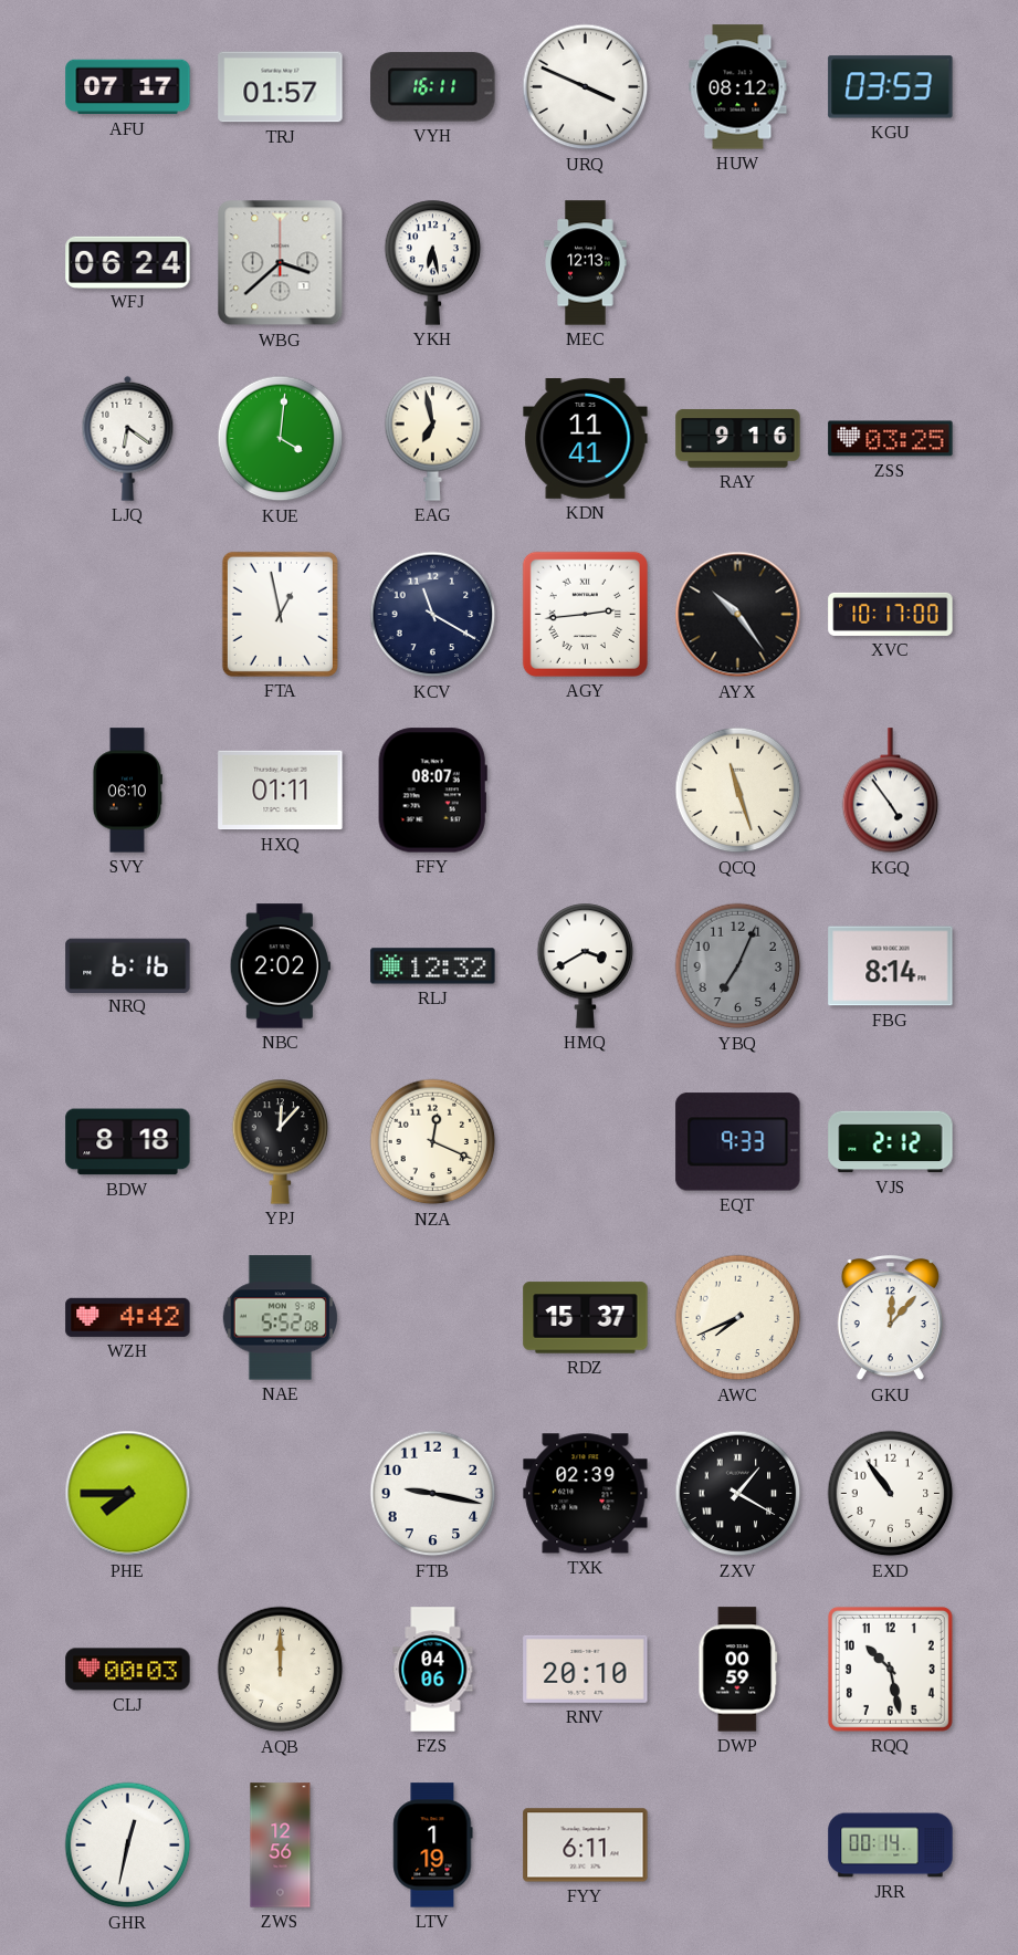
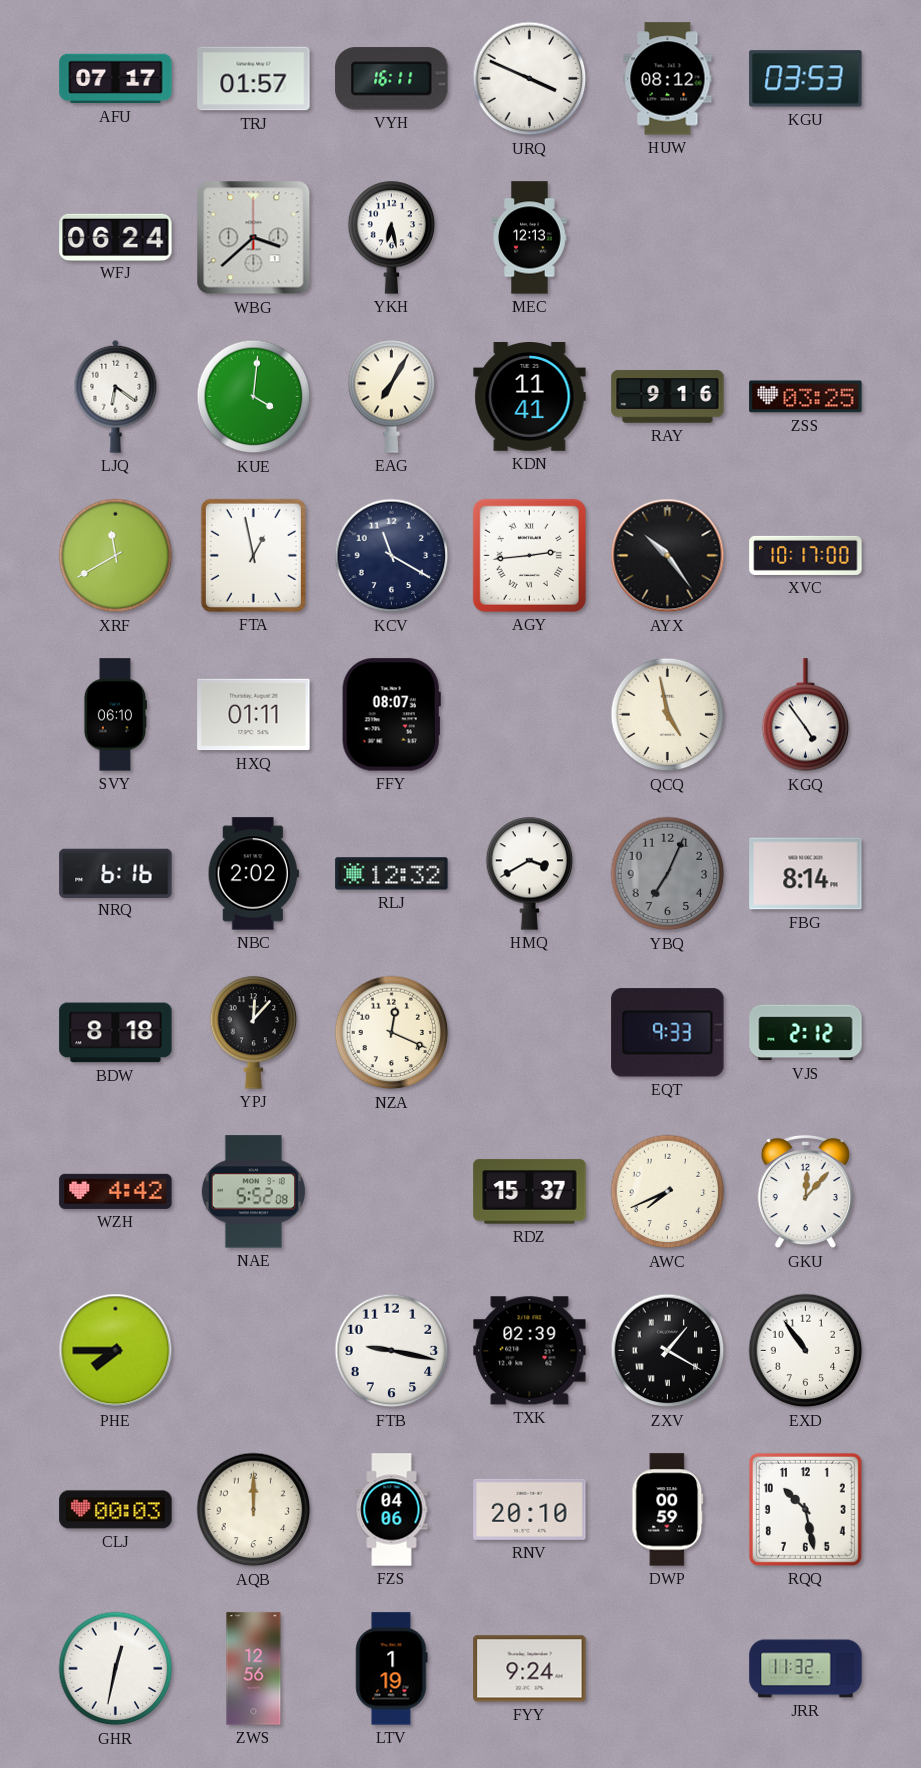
EAG: 6:58 -> 7:05
XRF: none -> 11:40
QCQ: 11:27 -> 4:58
FYY: 6:11 -> 9:24
JRR: 00:14 -> 11:32
